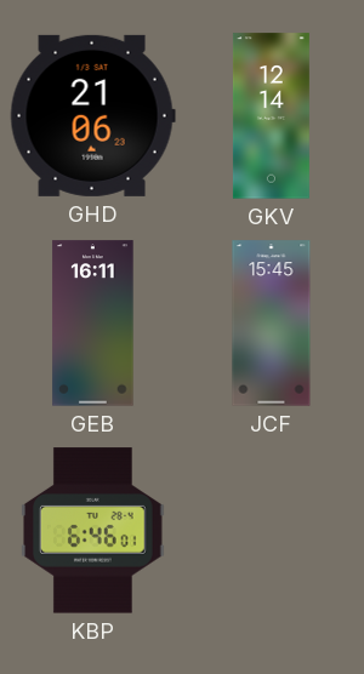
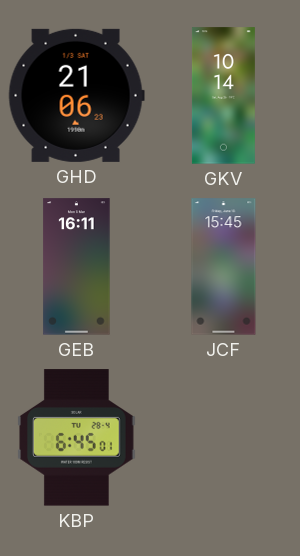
GKV: 12:14 -> 10:14
KBP: 6:46 -> 6:45
